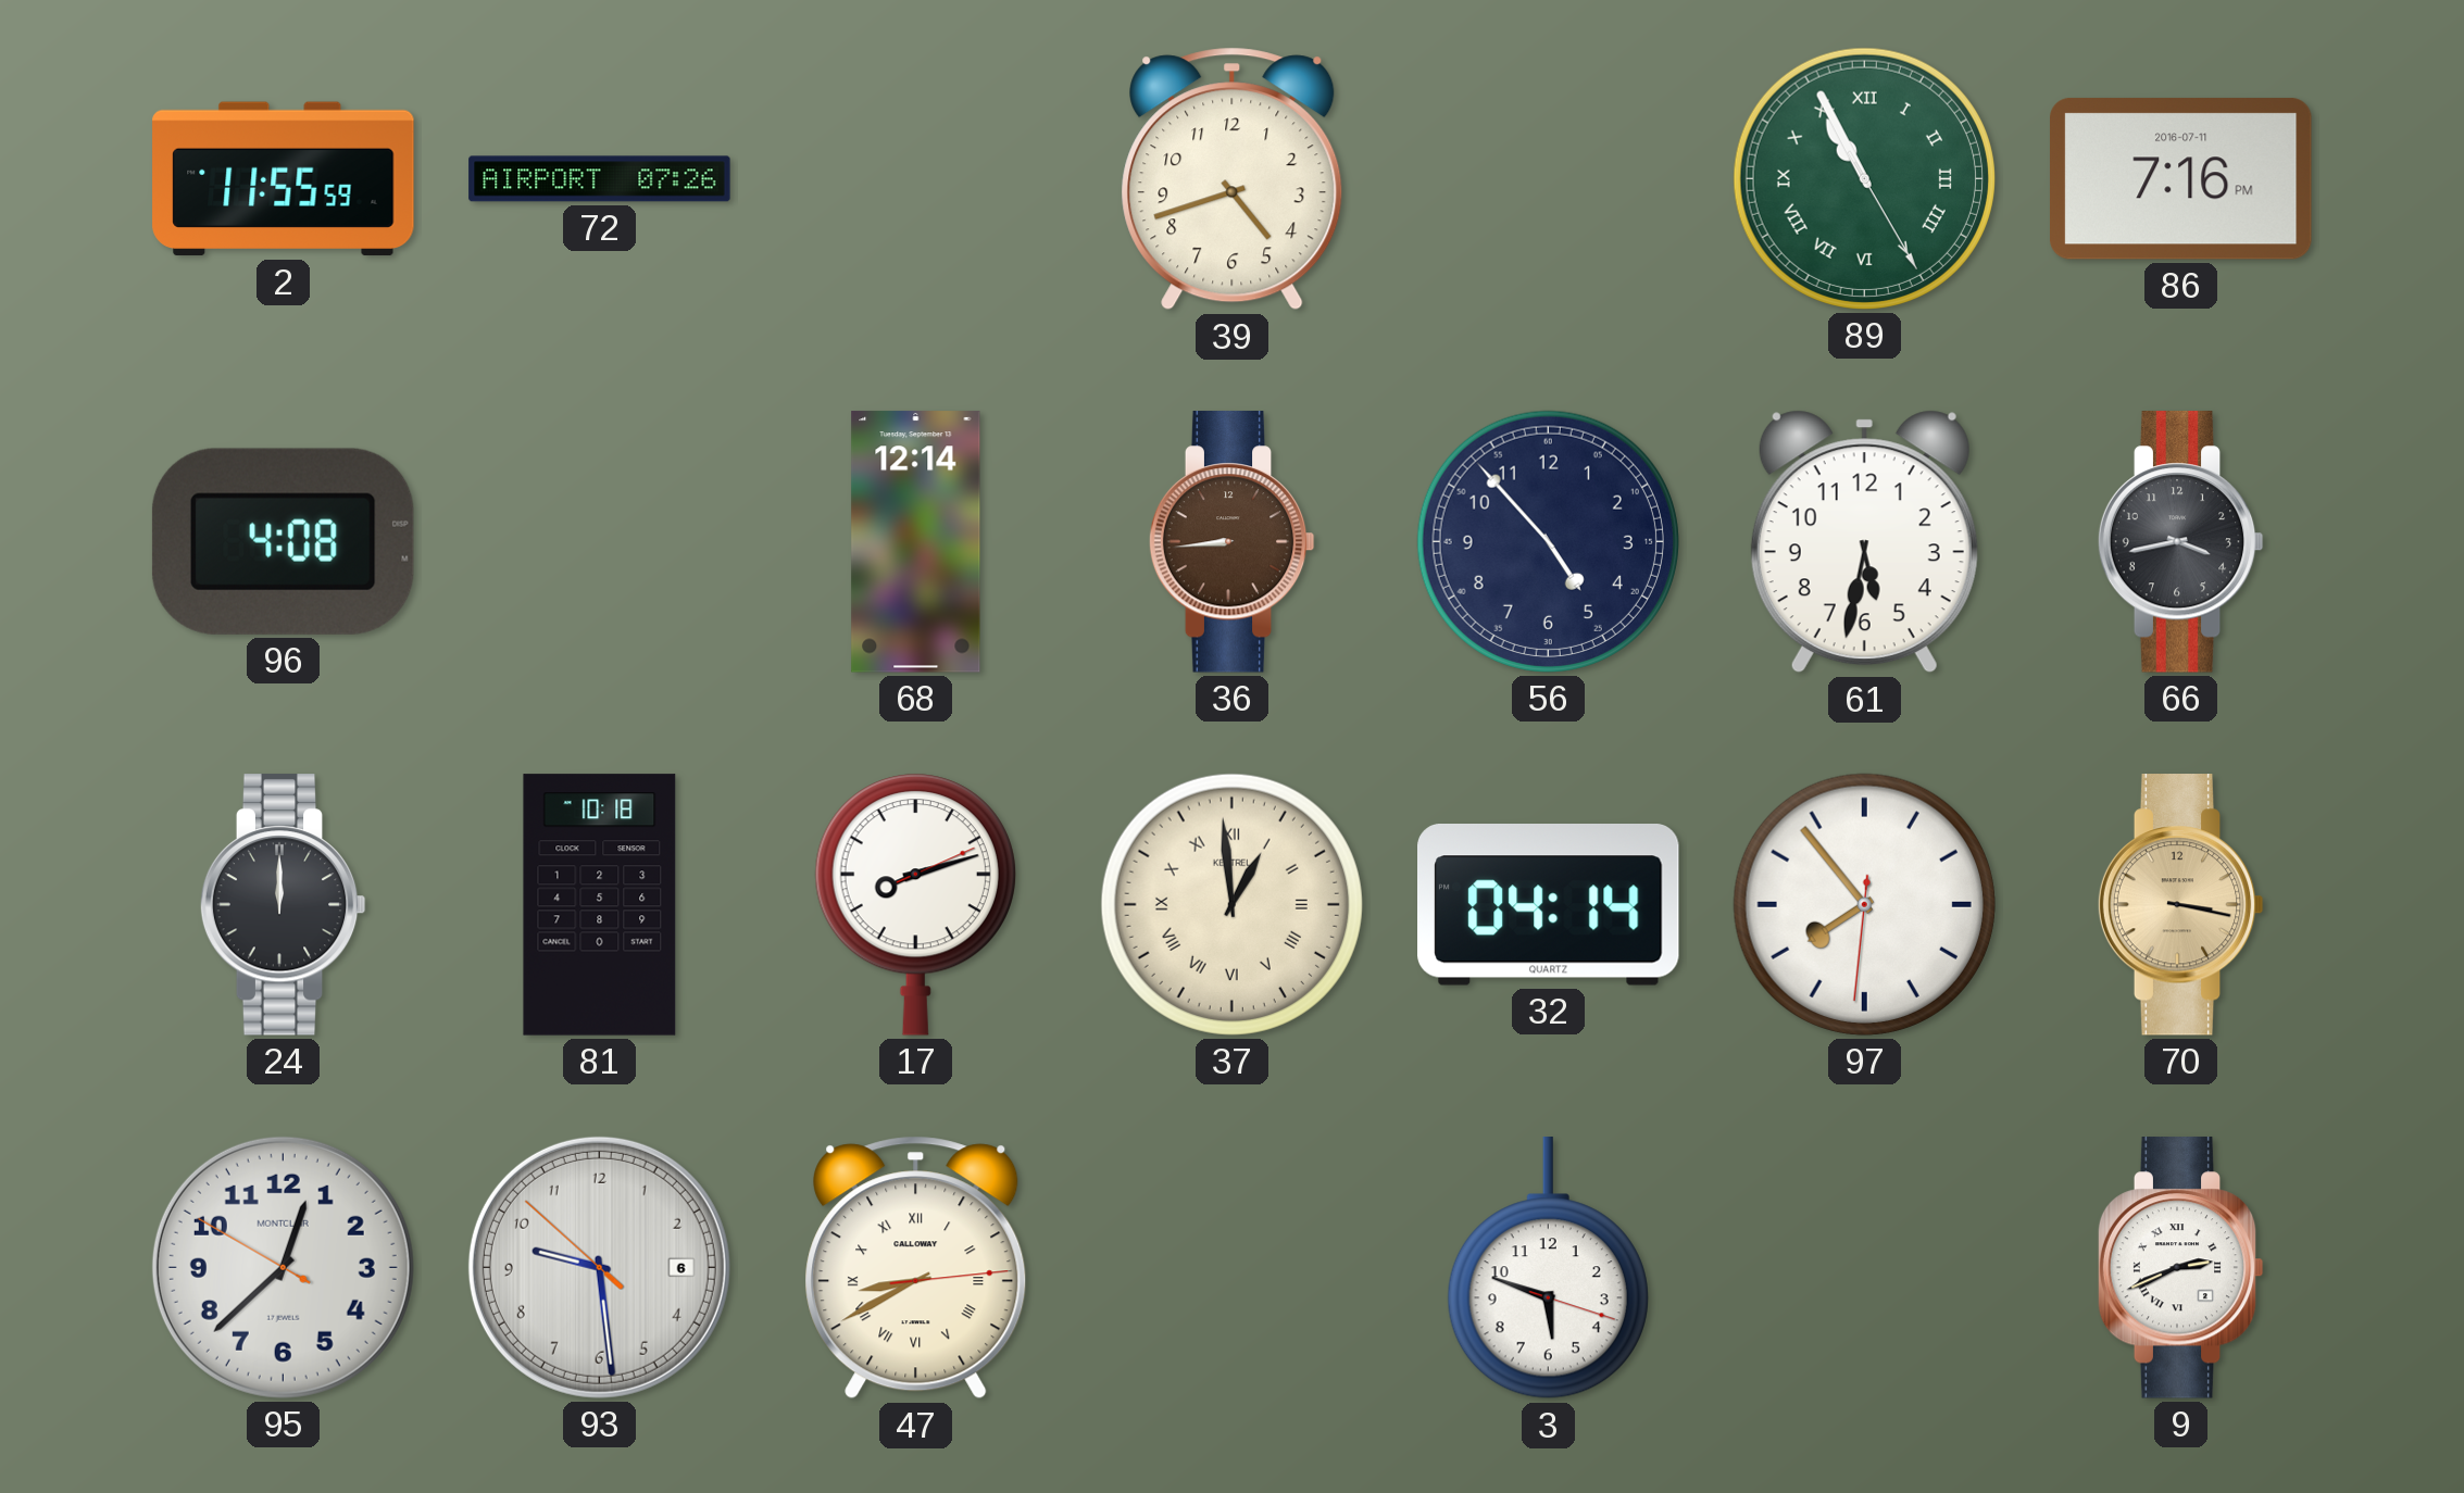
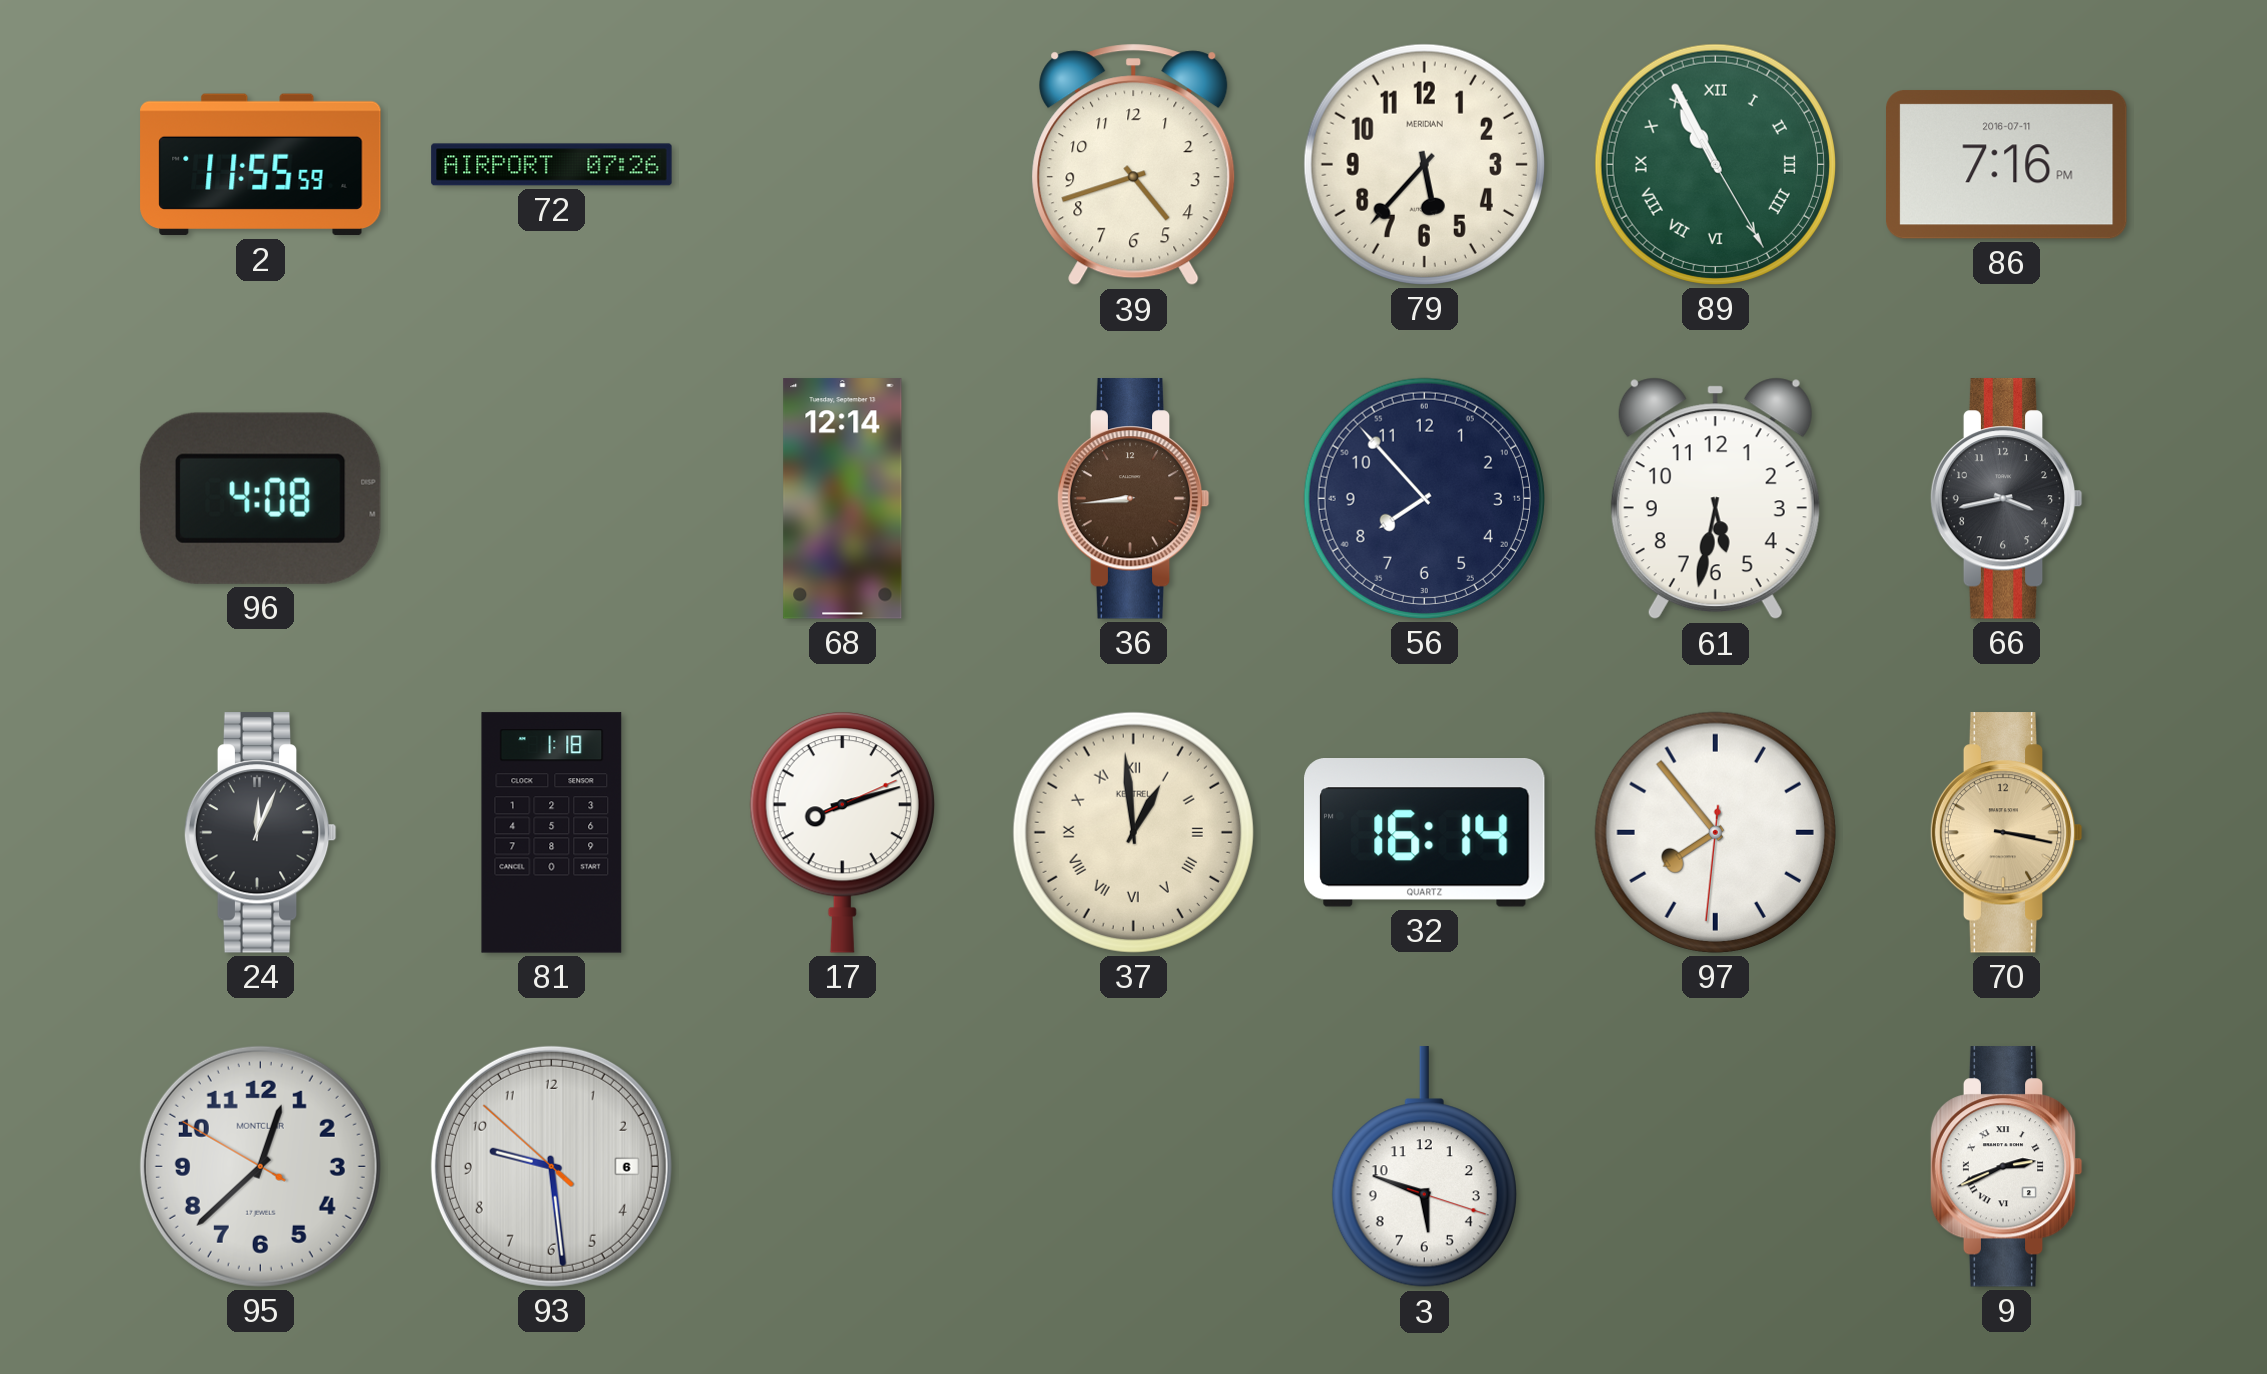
79: none -> 5:37
56: 4:53 -> 7:53
24: 12:00 -> 12:04
81: 10:18 -> 1:18
32: 04:14 -> 16:14
47: 8:40 -> none
